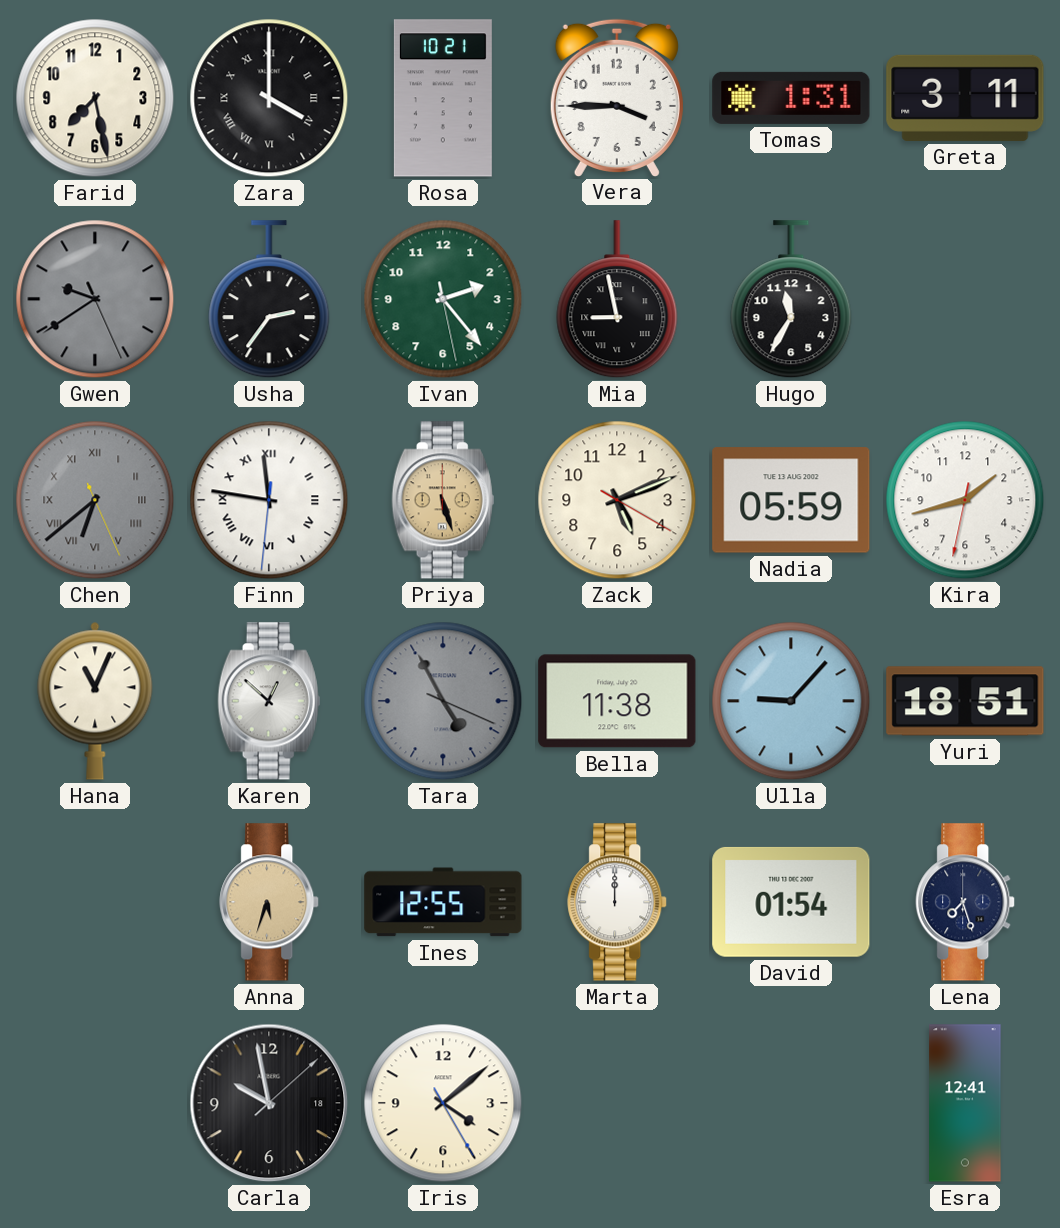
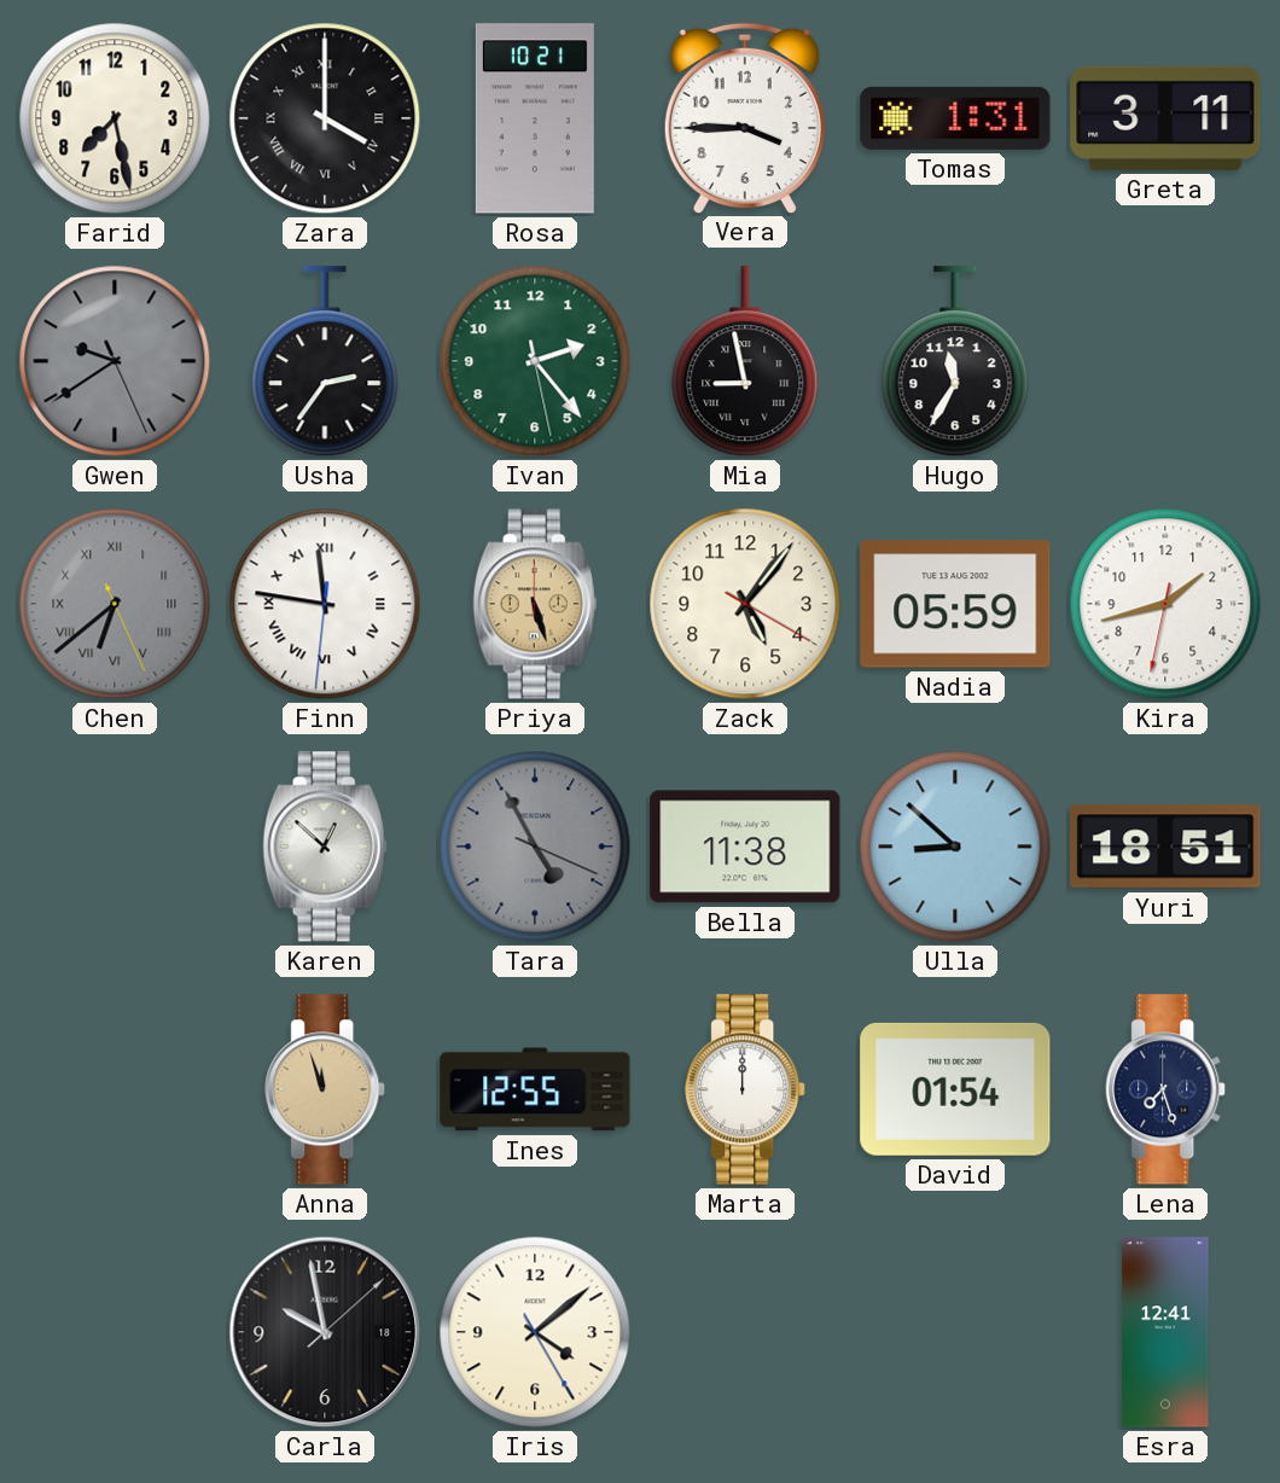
Zack: 5:11 -> 5:06
Hana: 11:04 -> none
Ulla: 9:07 -> 8:52
Anna: 5:33 -> 11:57
